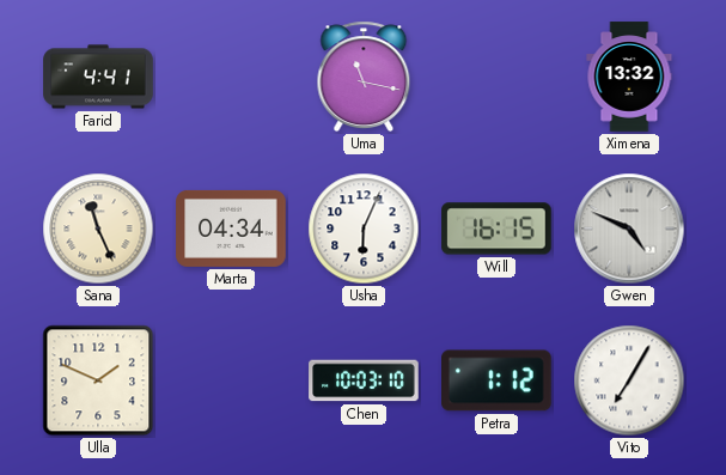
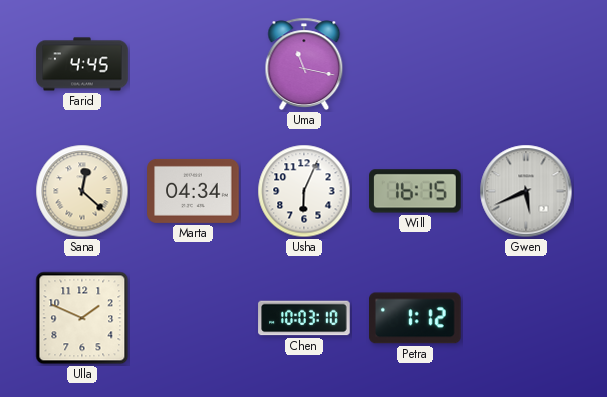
Farid: 4:41 -> 4:45
Ximena: 13:32 -> none
Sana: 11:26 -> 12:22
Gwen: 4:49 -> 5:41
Vito: 7:05 -> none
